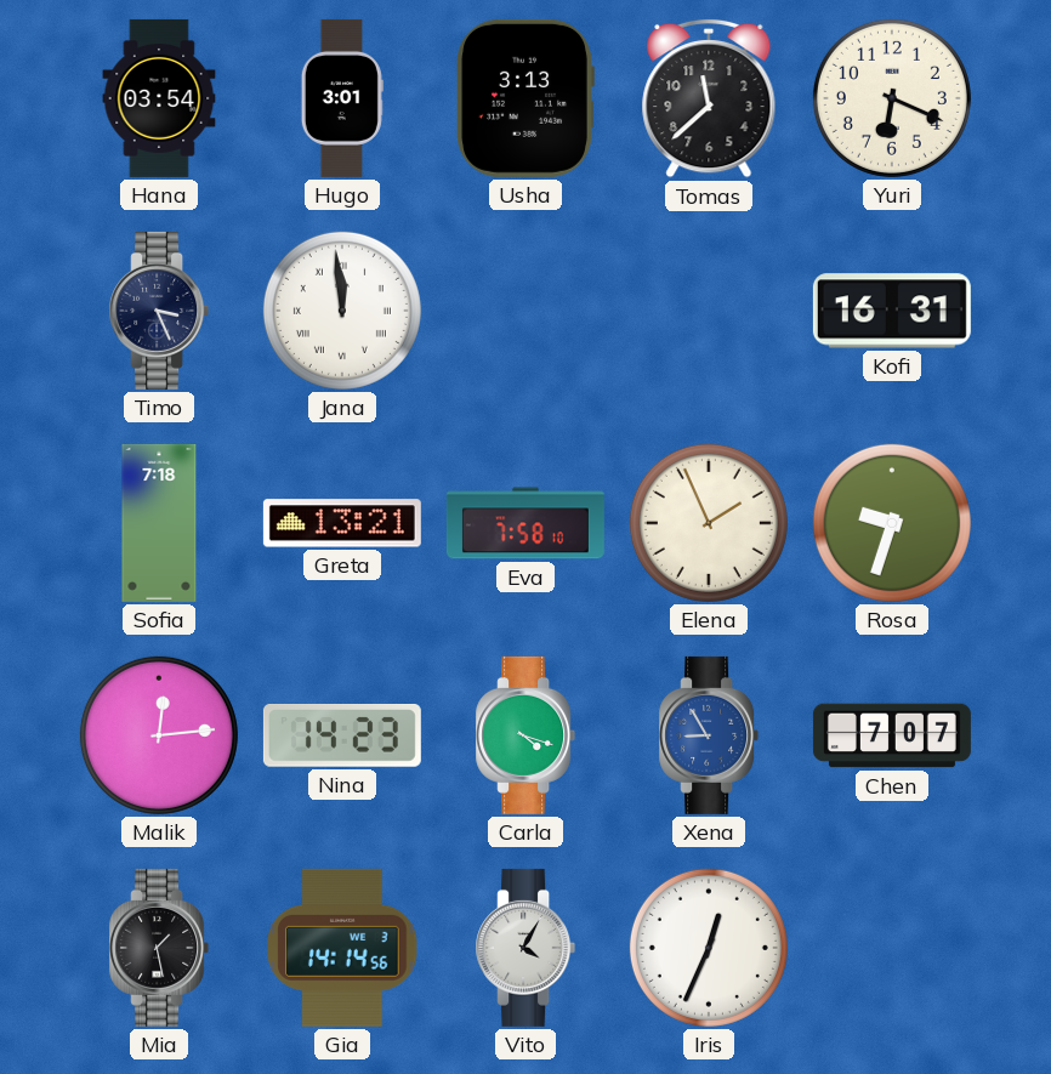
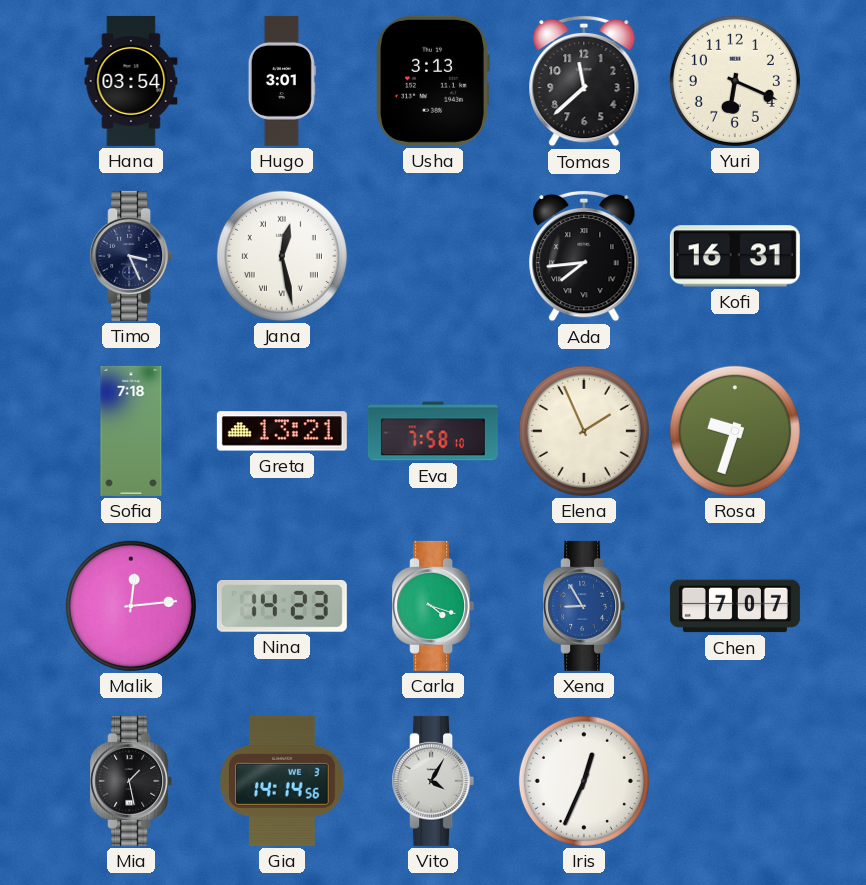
Jana: 11:59 -> 12:28
Ada: none -> 7:44
